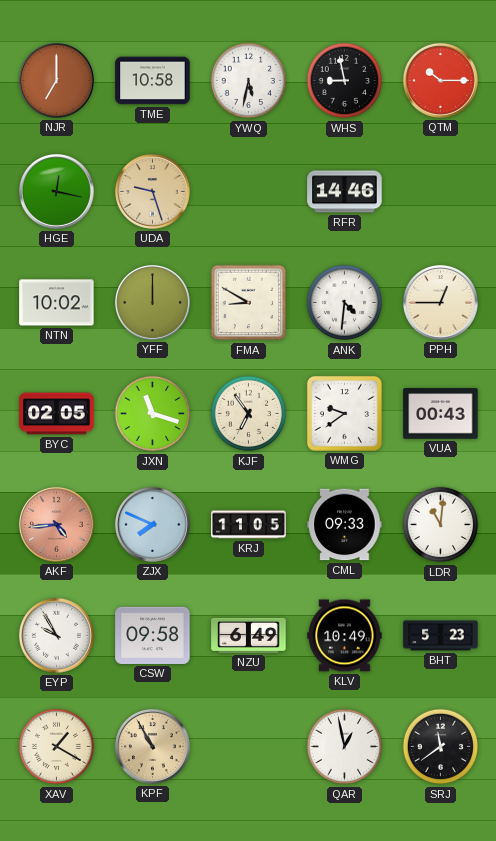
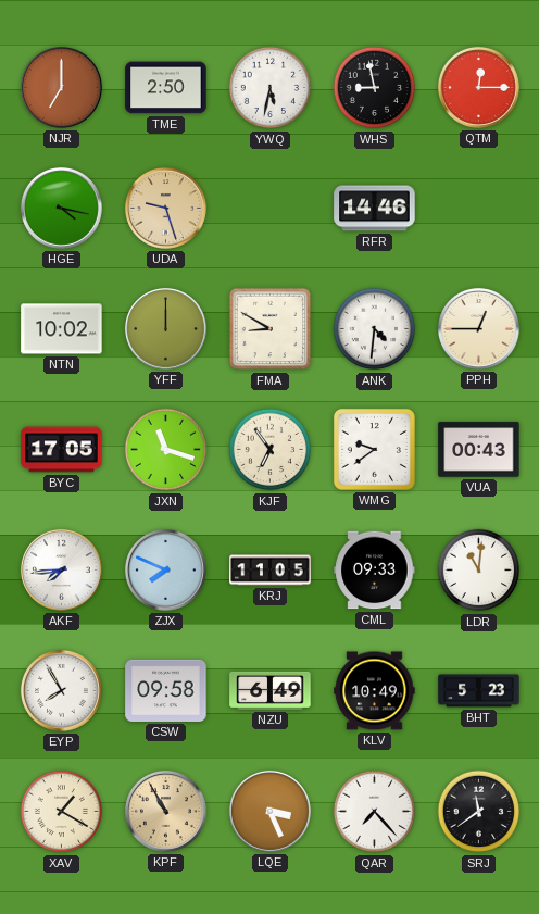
TME: 10:58 -> 2:50
QTM: 10:15 -> 12:15
HGE: 12:17 -> 4:17
BYC: 02:05 -> 17:05
AKF: 4:44 -> 7:44
AKF dial: salmon -> white
EYP: 9:55 -> 7:55
LQE: none -> 3:26
QAR: 12:58 -> 7:23
